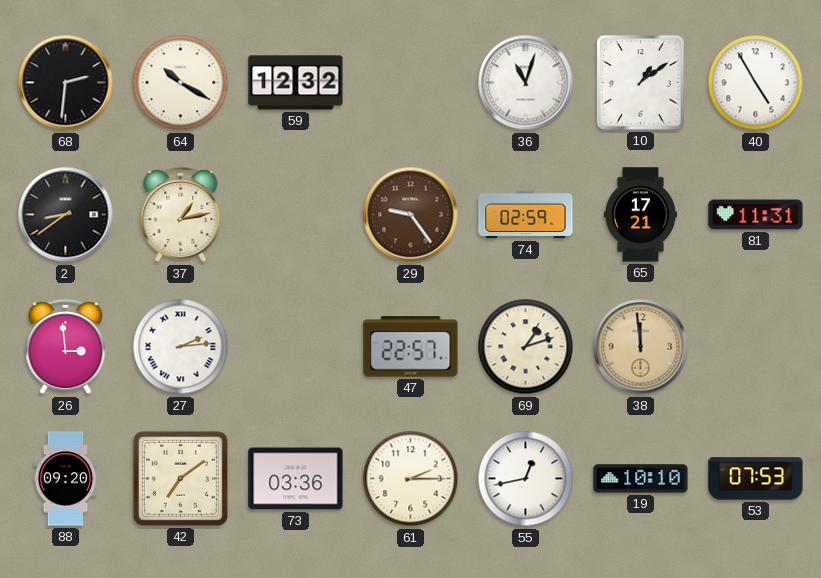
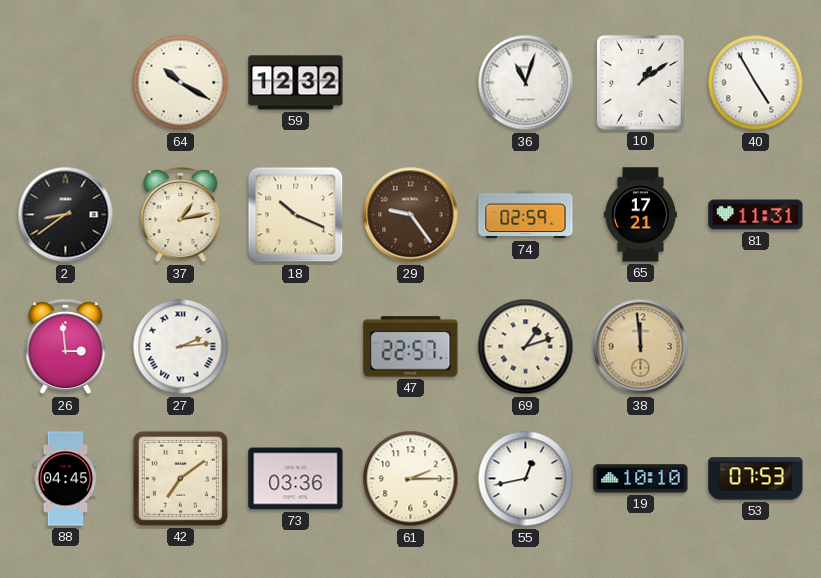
68: 2:31 -> none
18: none -> 10:19
88: 09:20 -> 04:45
